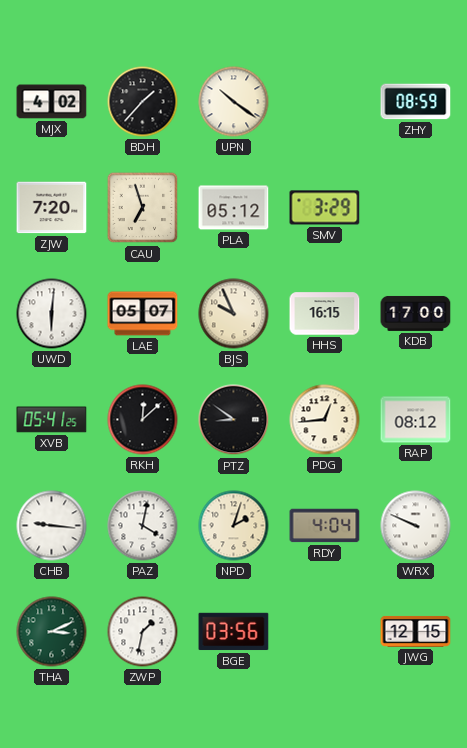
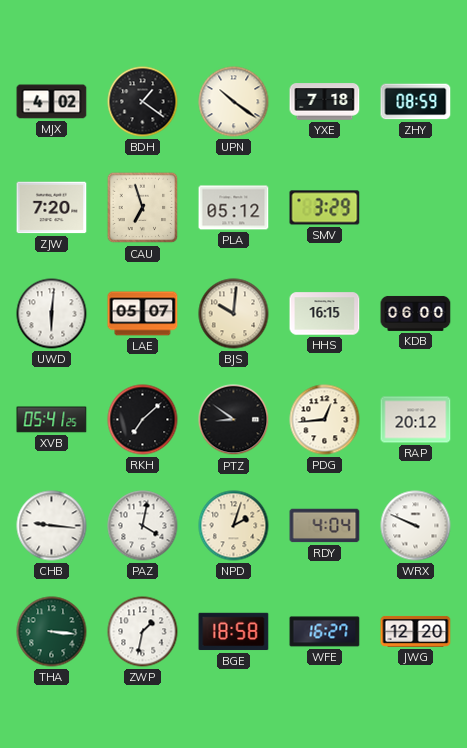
BDH: 1:37 -> 1:21
YXE: none -> 7:18
BJS: 9:56 -> 10:01
KDB: 17:00 -> 06:00
RKH: 12:08 -> 7:08
RAP: 08:12 -> 20:12
THA: 3:11 -> 3:16
BGE: 03:56 -> 18:58
WFE: none -> 16:27
JWG: 12:15 -> 12:20
